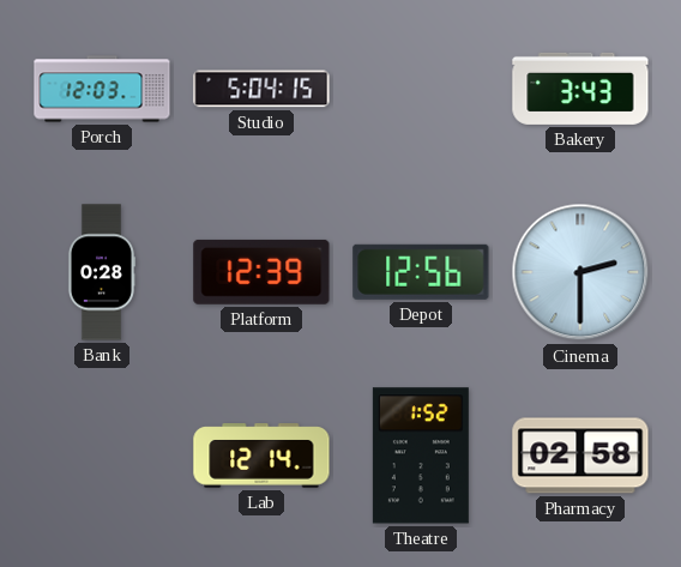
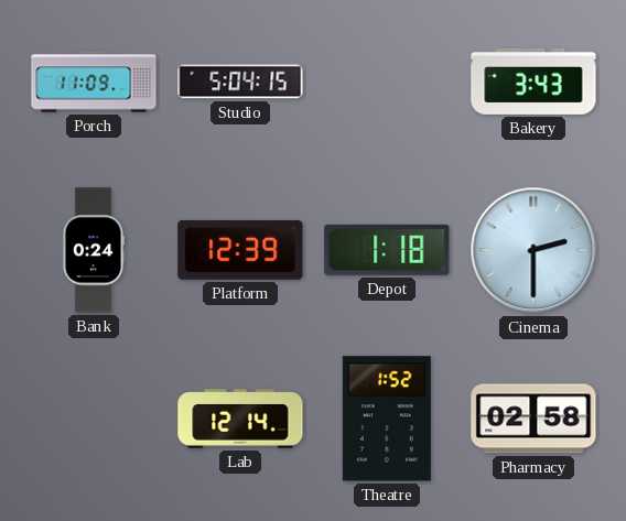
Porch: 12:03 -> 11:09
Bank: 0:28 -> 0:24
Depot: 12:56 -> 1:18
